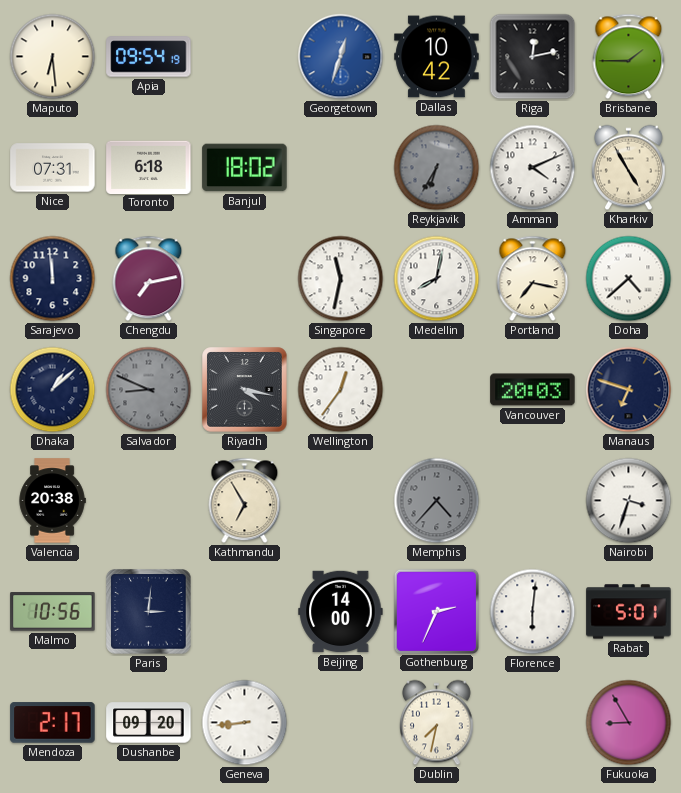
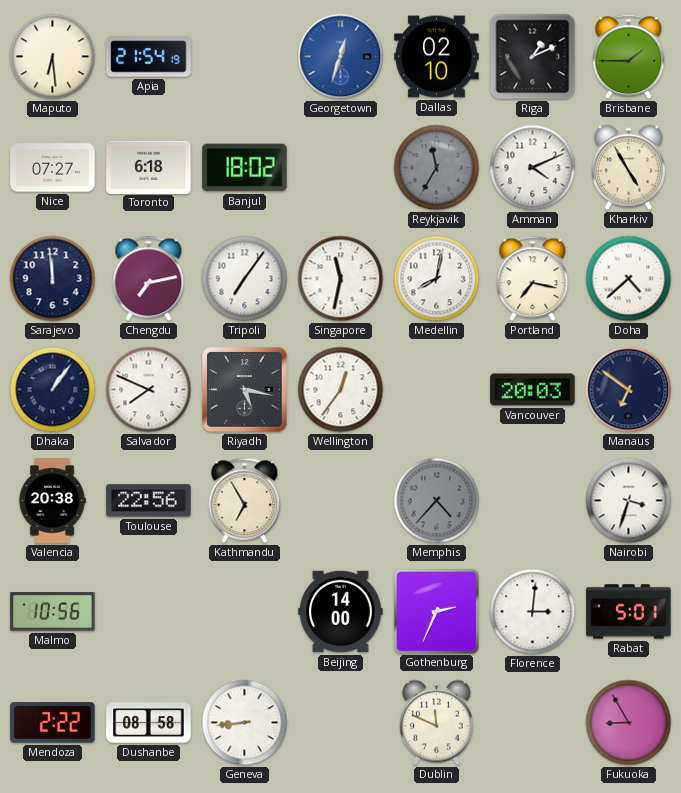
Apia: 09:54 -> 21:54
Dallas: 10:42 -> 02:10
Riga: 12:13 -> 1:11
Nice: 07:31 -> 07:27
Reykjavik: 6:35 -> 11:35
Tripoli: none -> 7:06
Dhaka: 1:08 -> 1:06
Salvador: 8:49 -> 7:49
Salvador dial: grey -> white
Riyadh: 4:17 -> 5:17
Manaus: 6:48 -> 6:51
Toulouse: none -> 22:56
Paris: 3:01 -> none
Florence: 6:01 -> 3:01
Mendoza: 2:17 -> 2:22
Dushanbe: 09:20 -> 08:58
Dublin: 7:32 -> 11:49
